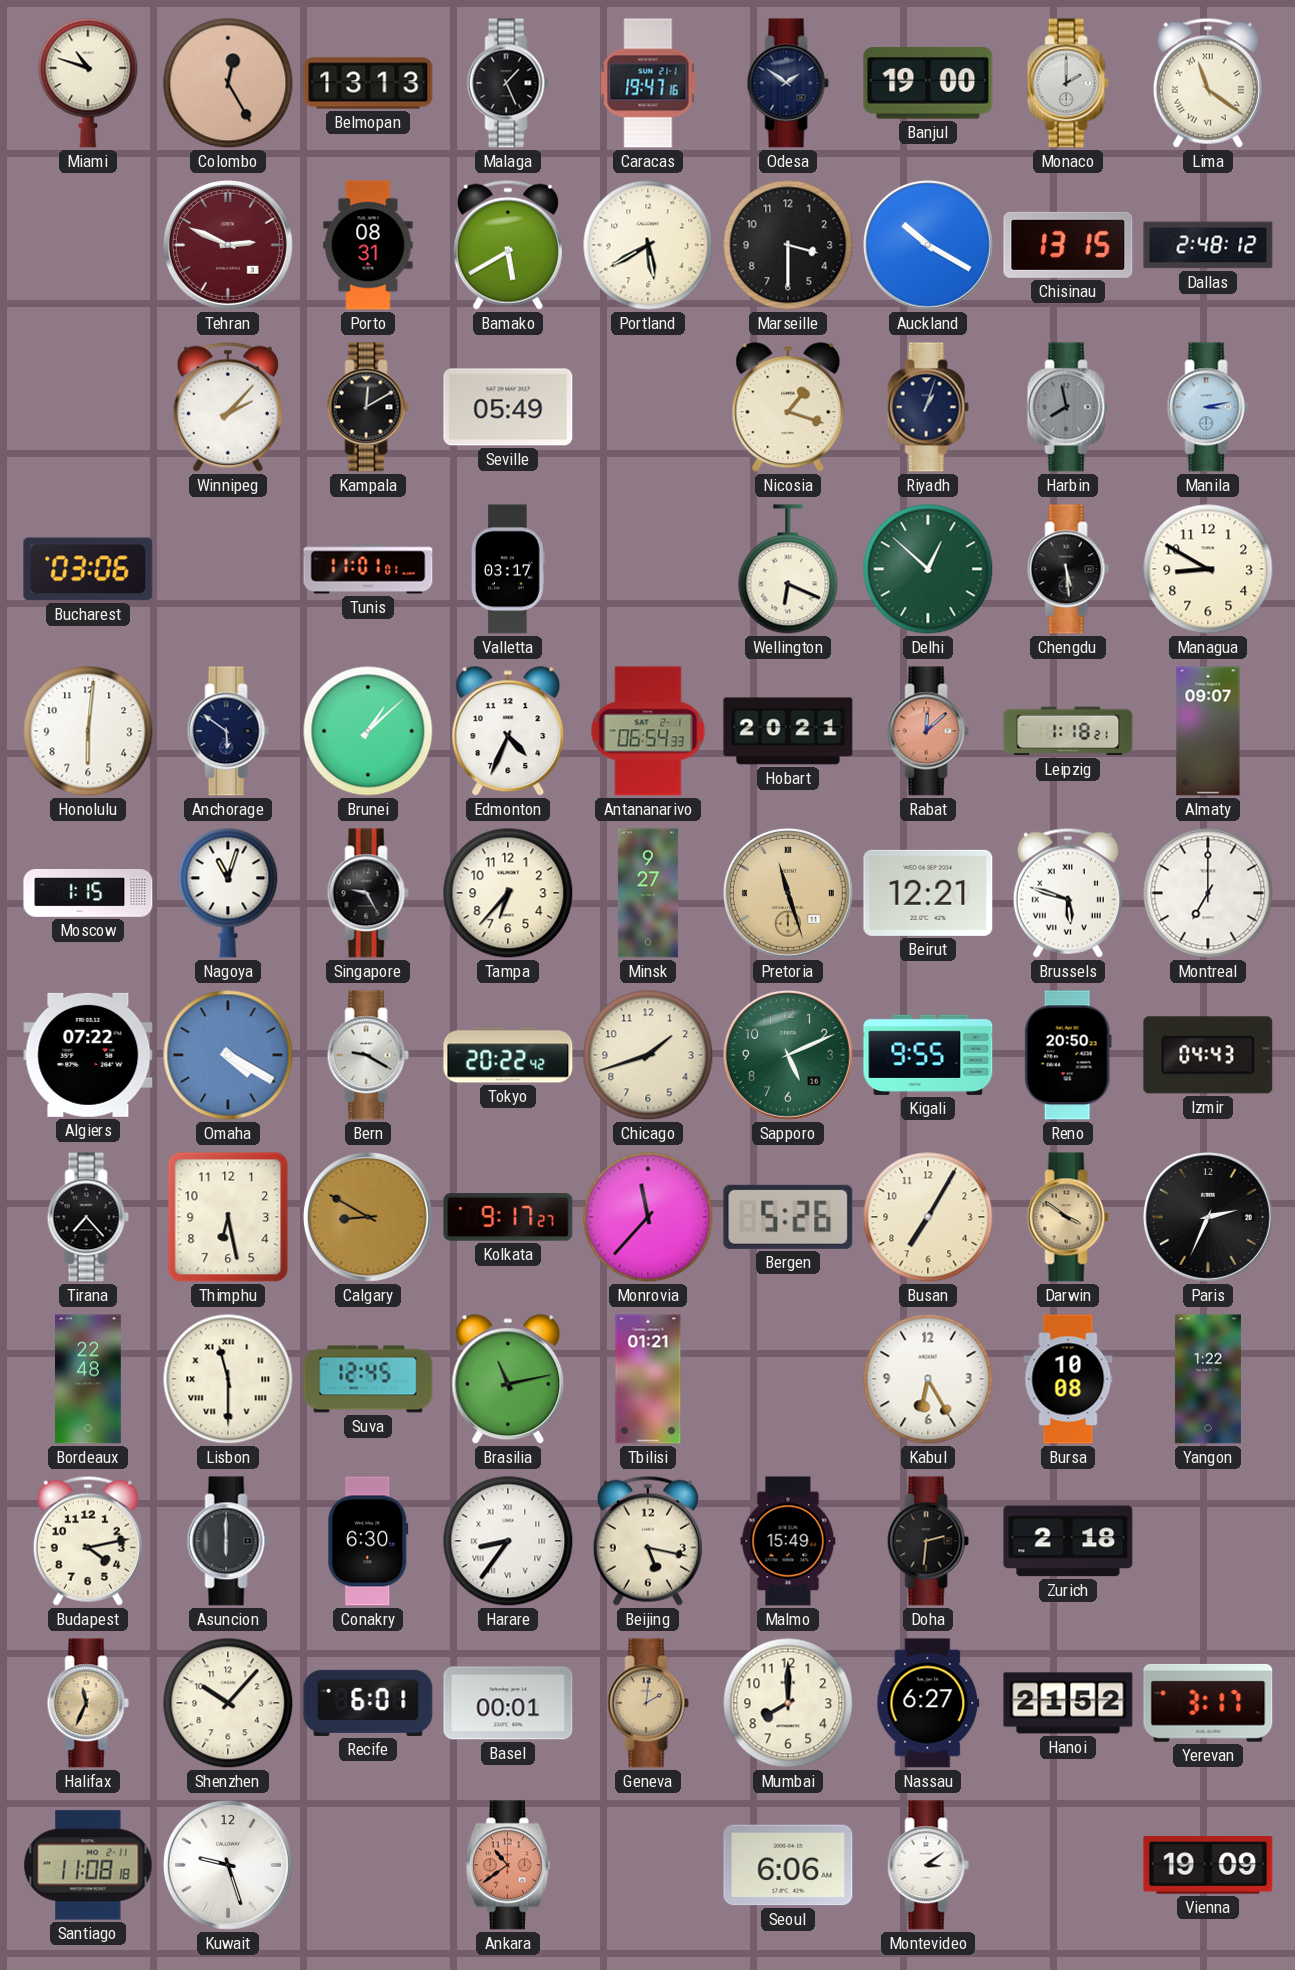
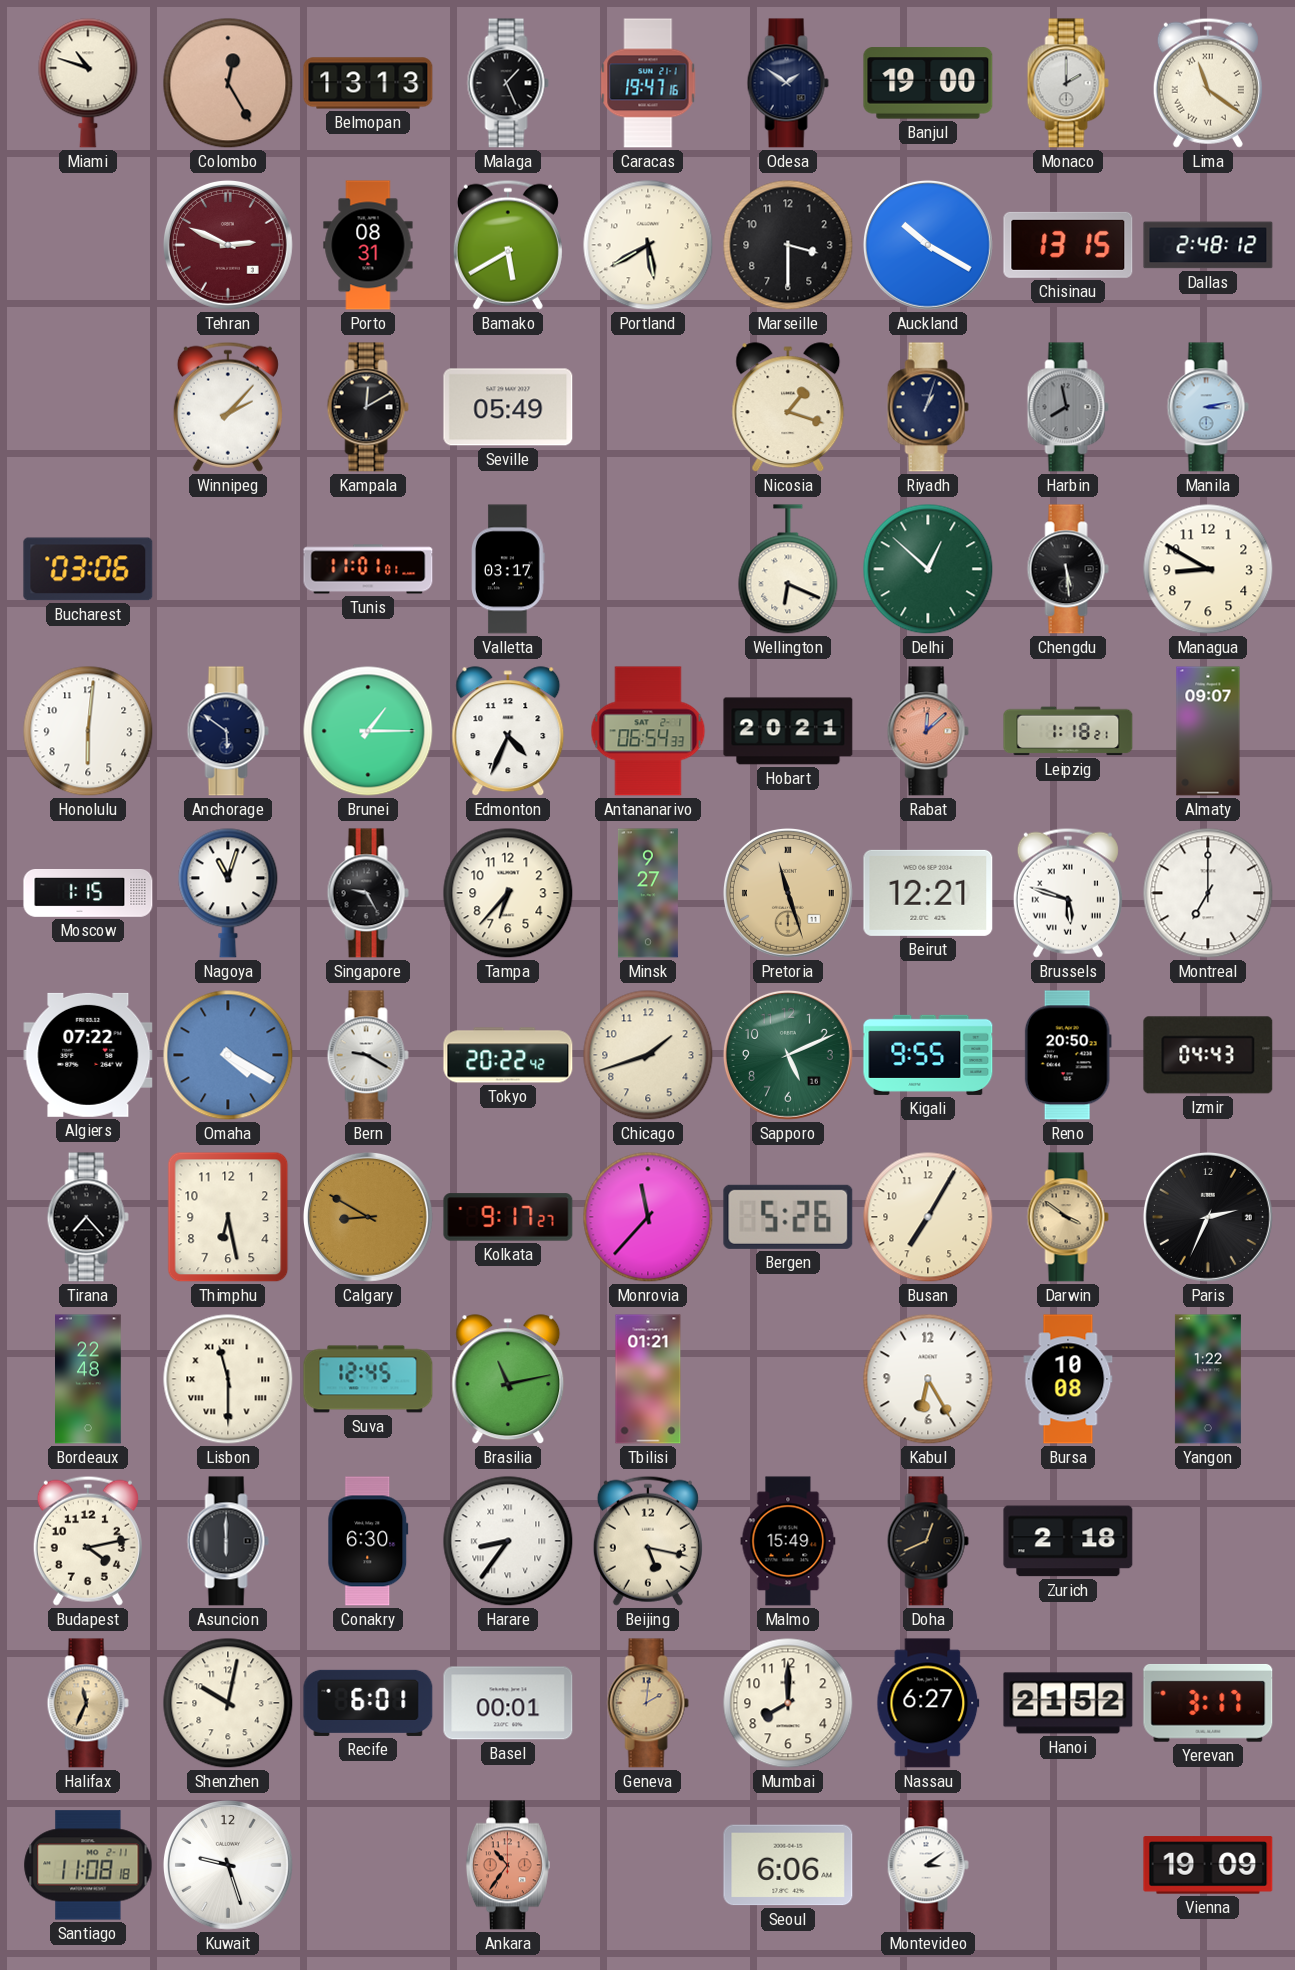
Brunei: 1:08 -> 1:15
Doha: 2:31 -> 12:41
Shenzhen: 10:07 -> 10:02
Ankara: 10:39 -> 10:36
